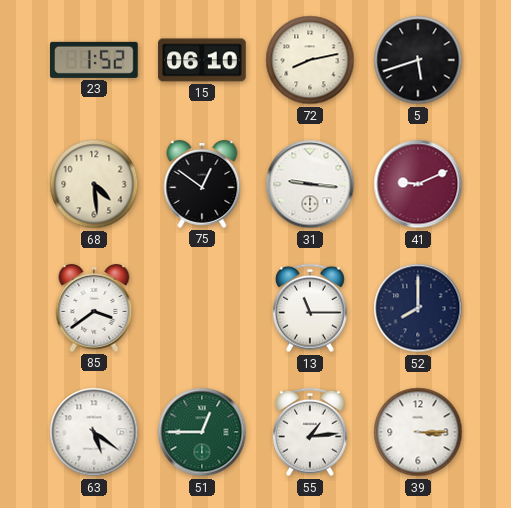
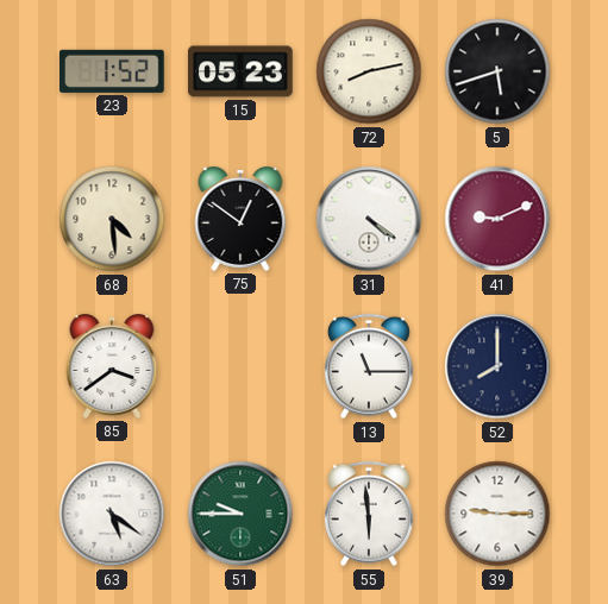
15: 06:10 -> 05:23
31: 9:16 -> 4:21
51: 12:45 -> 9:45
55: 1:14 -> 5:59
39: 3:15 -> 9:15
